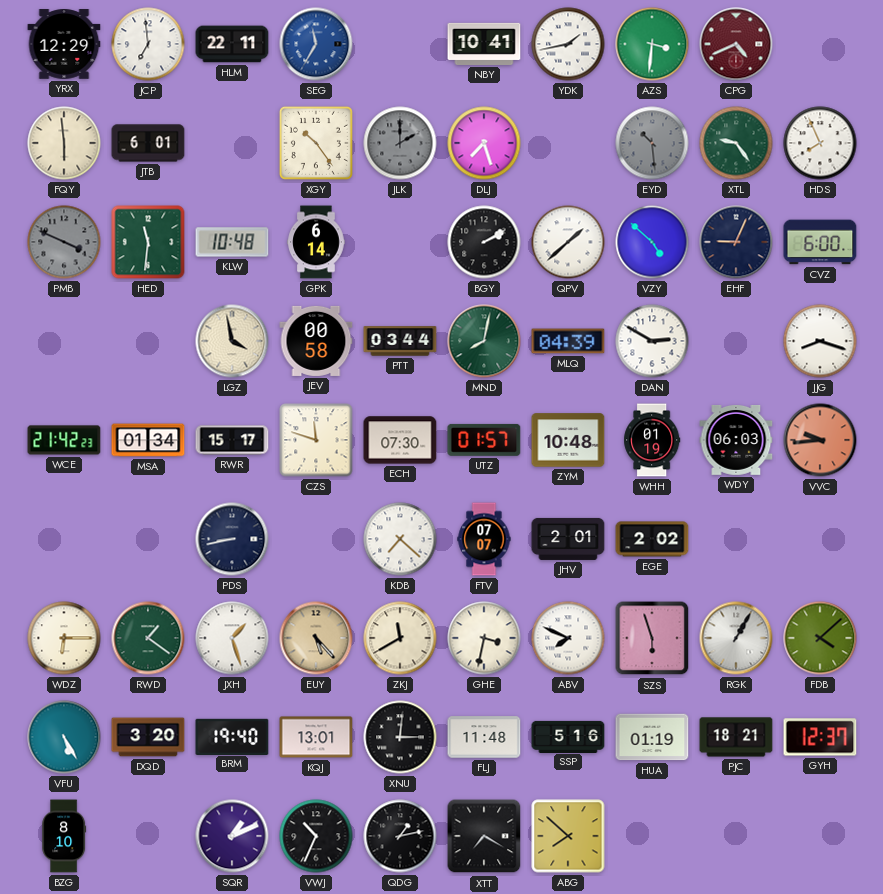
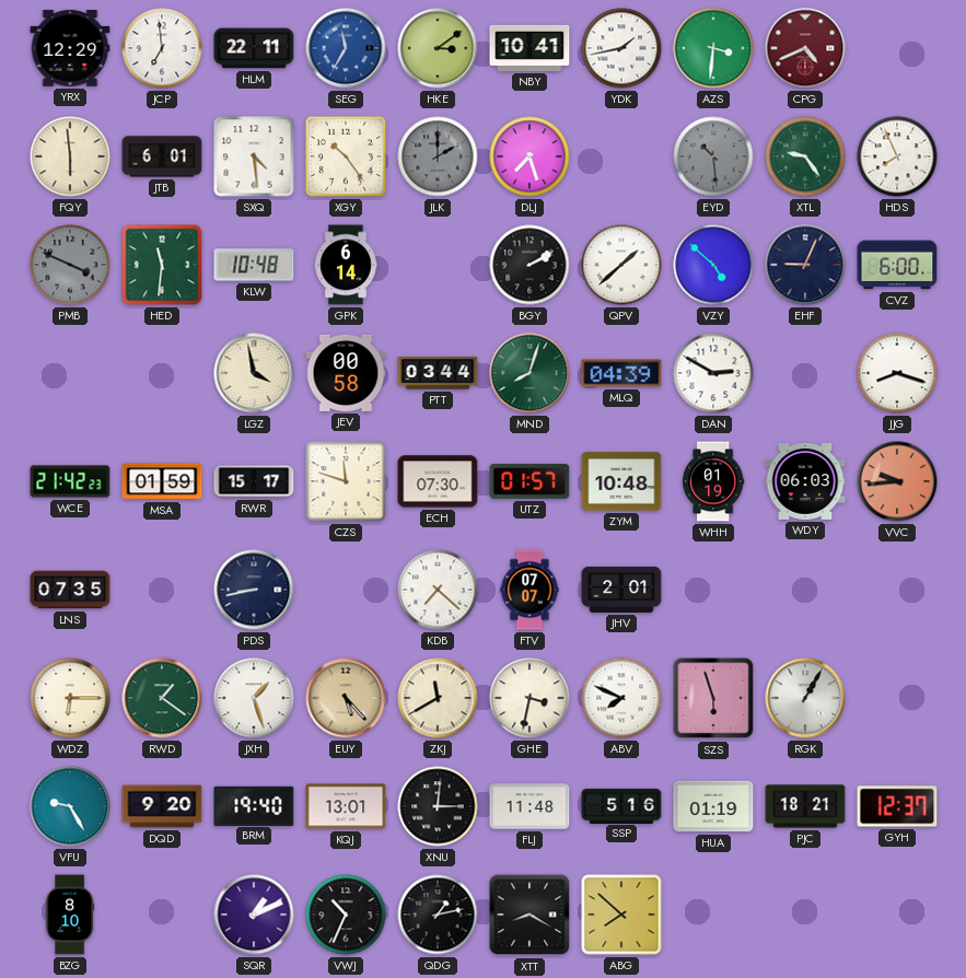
HKE: none -> 3:09
SXQ: none -> 4:29
MND: 8:02 -> 8:03
MSA: 01:34 -> 01:59
LNS: none -> 07:35
EGE: 2:02 -> none
FDB: 4:08 -> none
VFU: 5:25 -> 9:25
DQD: 3:20 -> 9:20
XTT: 7:20 -> 8:20
